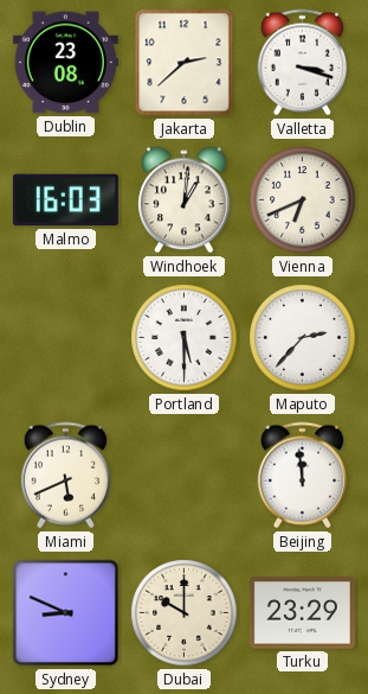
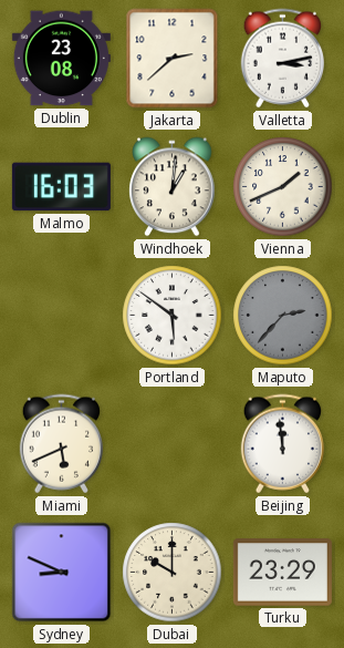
Valletta: 3:18 -> 3:13
Vienna: 6:41 -> 1:41
Portland: 5:30 -> 5:51
Maputo dial: white -> grey
